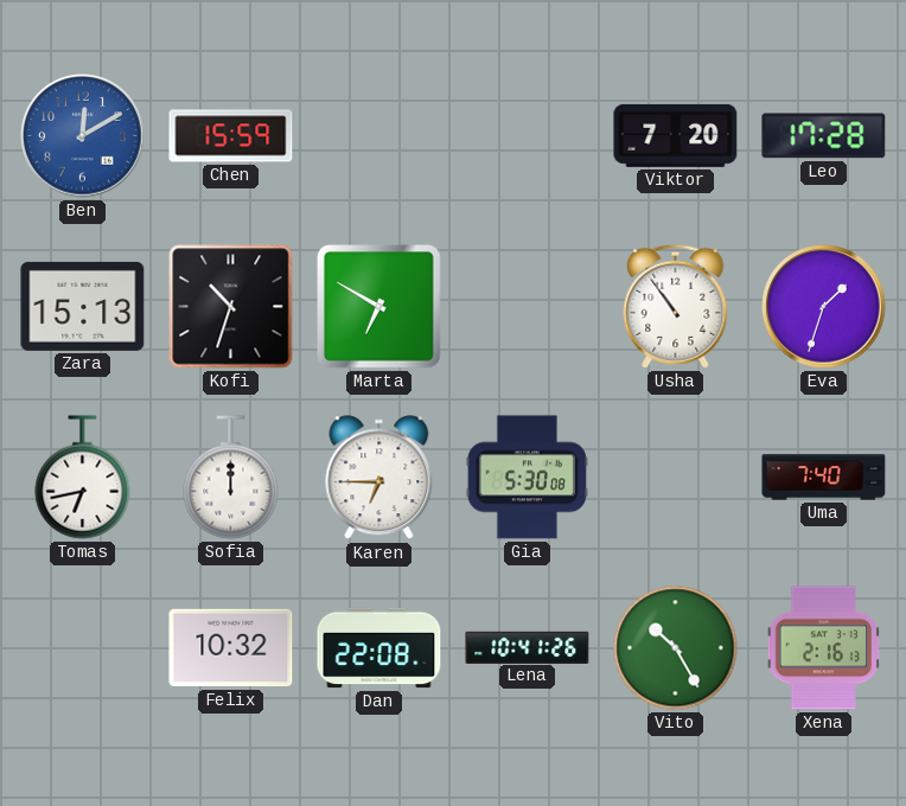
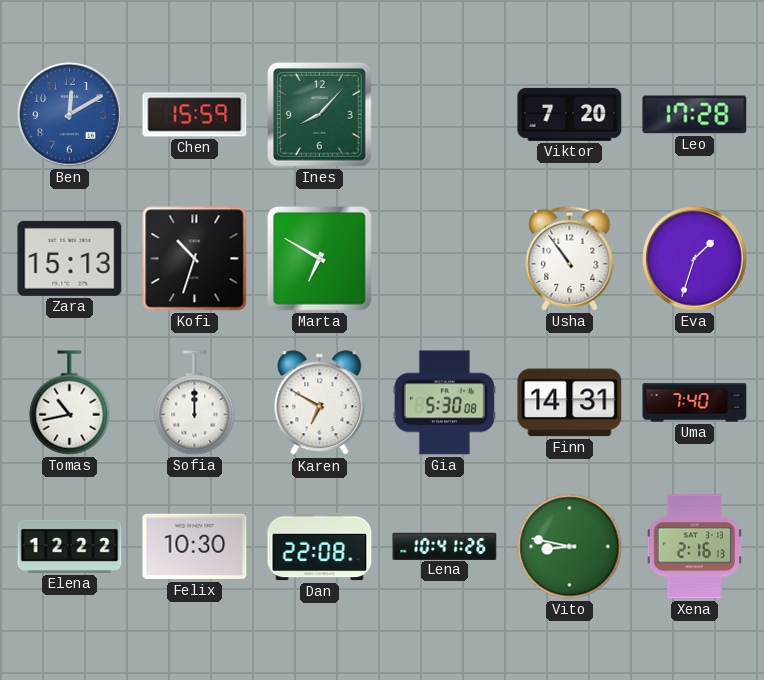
Ines: none -> 8:07
Tomas: 6:43 -> 10:43
Karen: 6:45 -> 6:50
Finn: none -> 14:31
Elena: none -> 12:22
Felix: 10:32 -> 10:30
Vito: 10:25 -> 8:47
